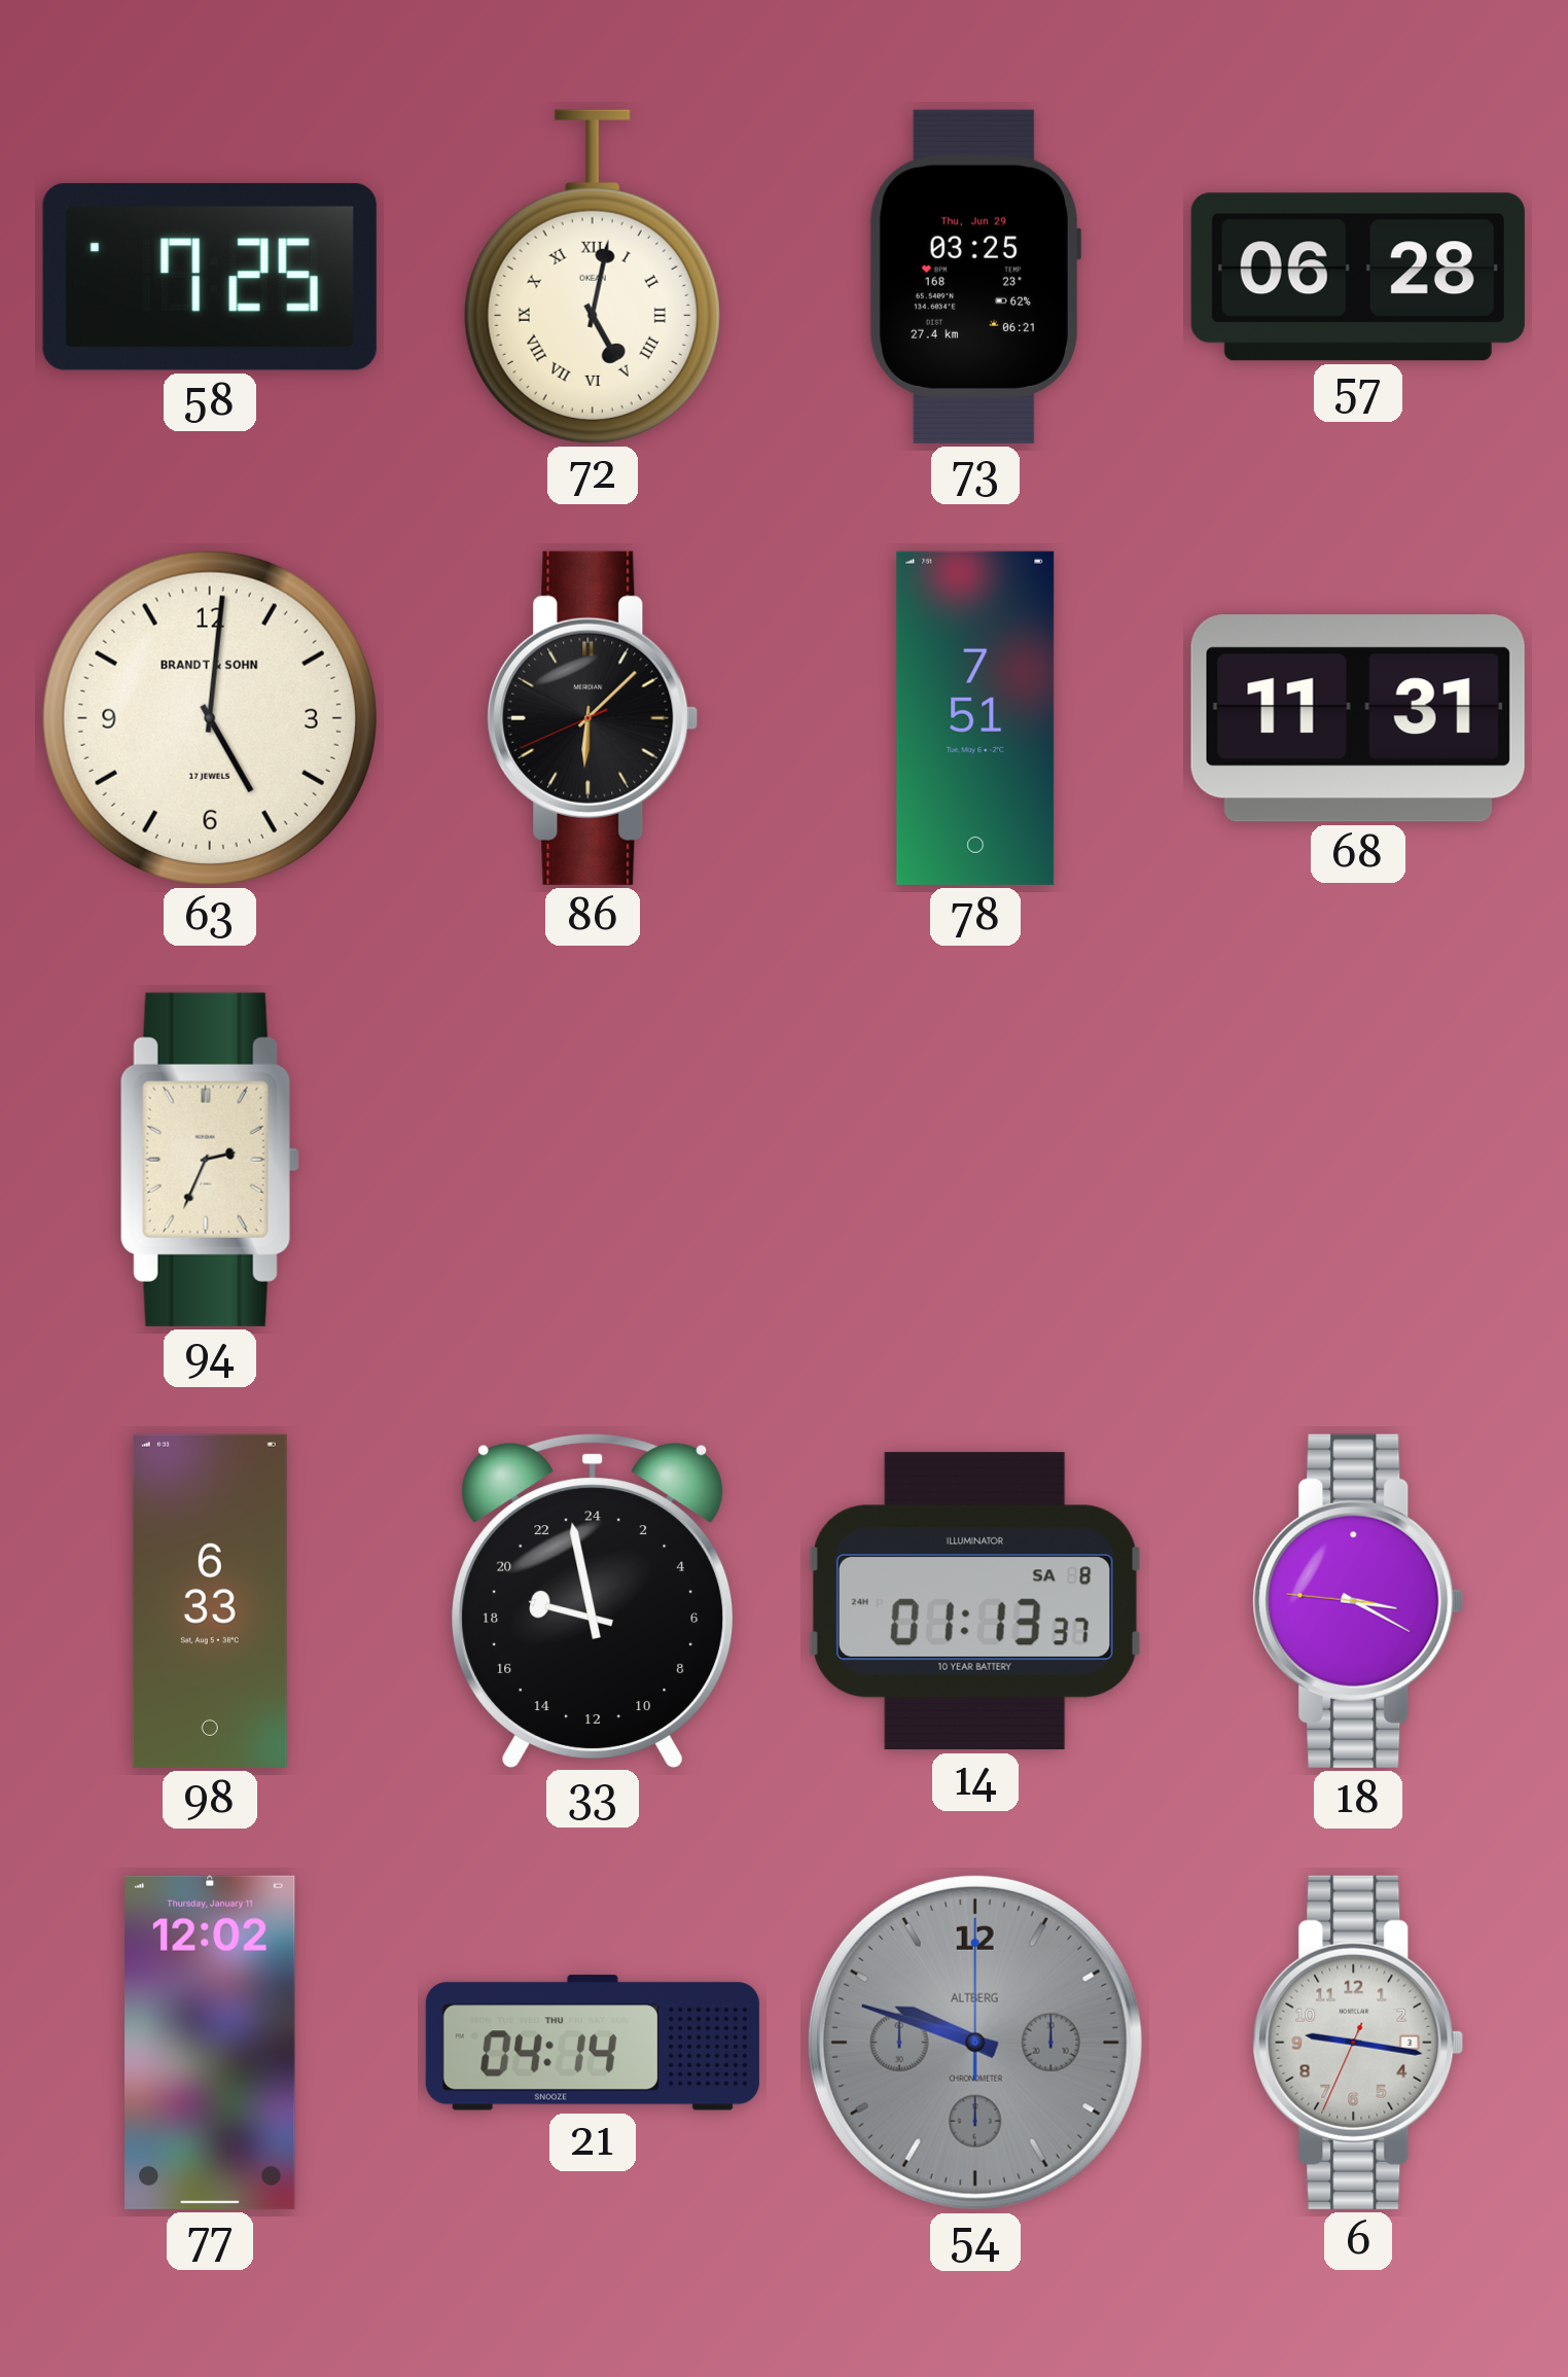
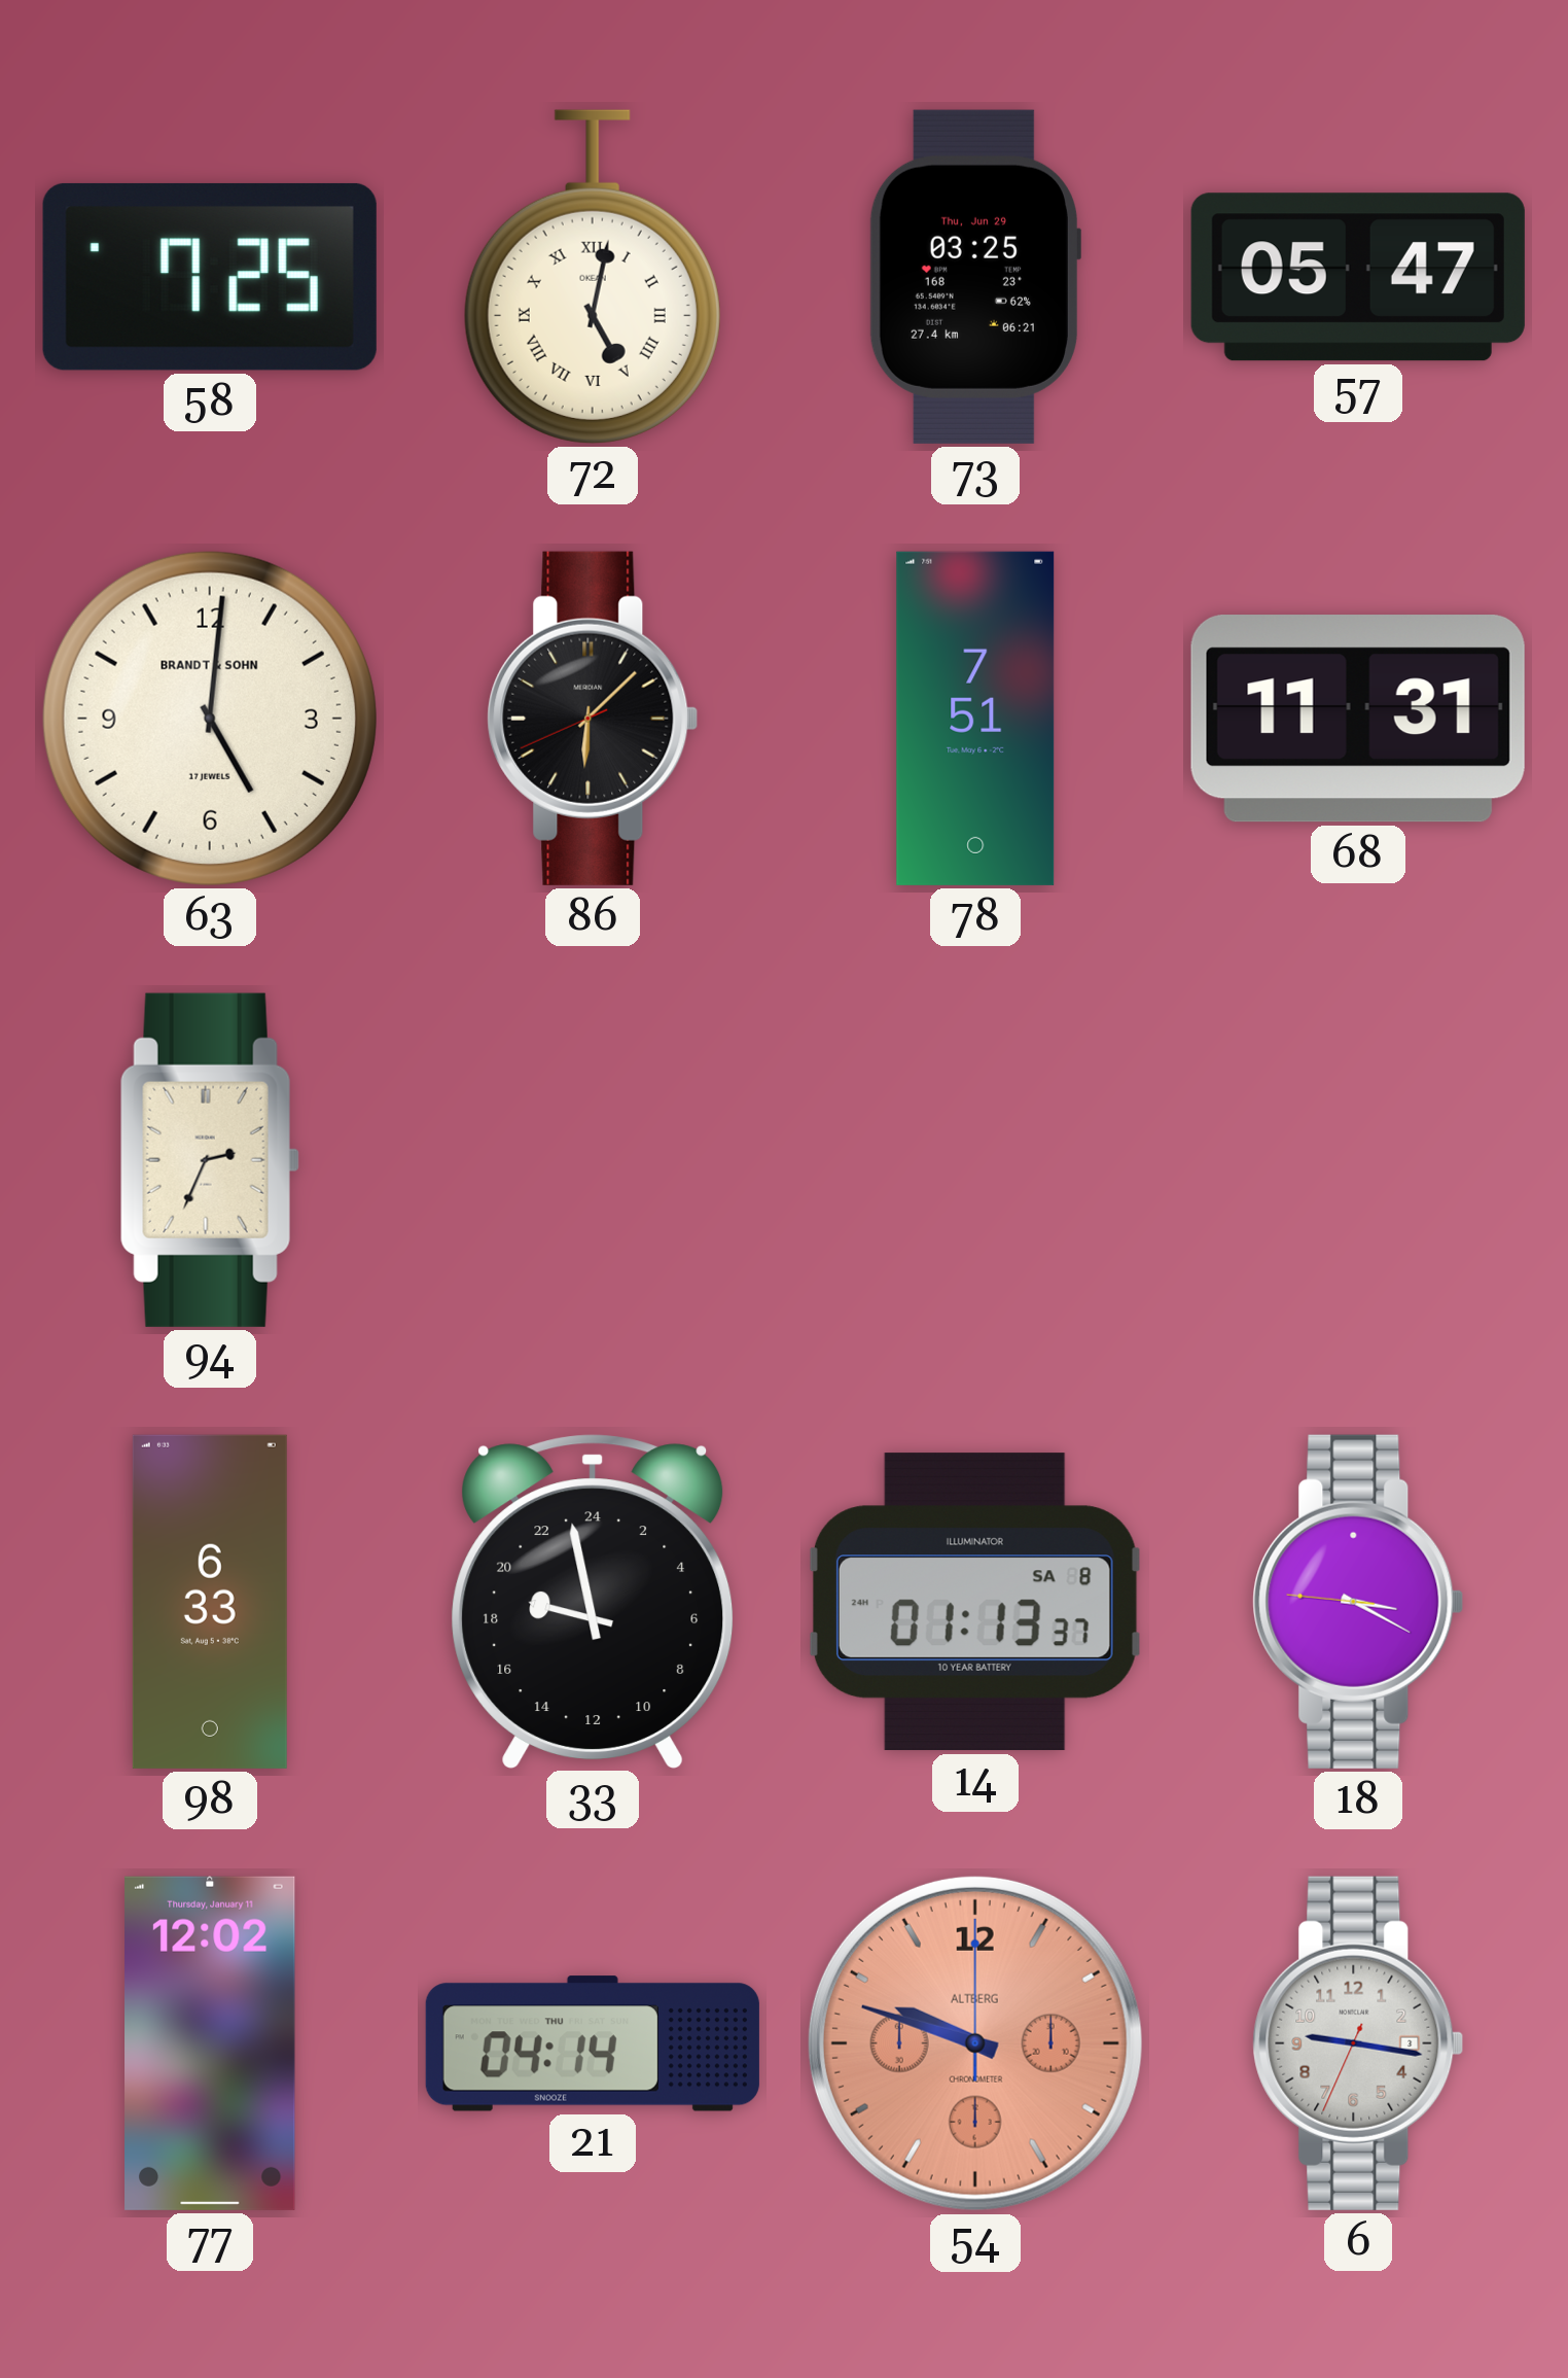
57: 06:28 -> 05:47
54 dial: grey -> salmon
